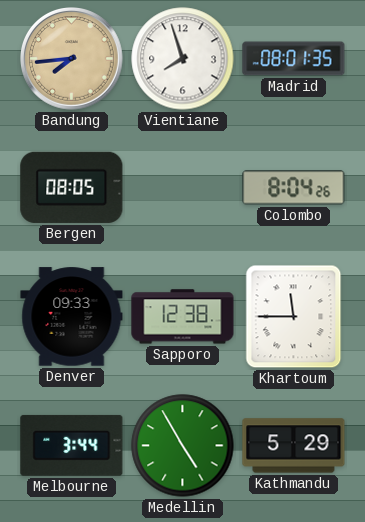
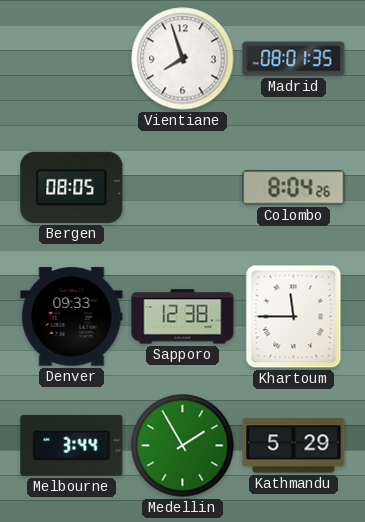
Bandung: 7:44 -> none
Medellin: 4:55 -> 1:55
